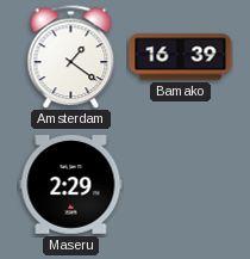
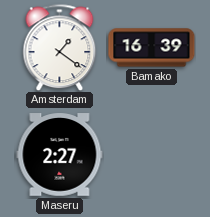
Maseru: 2:29 -> 2:27
